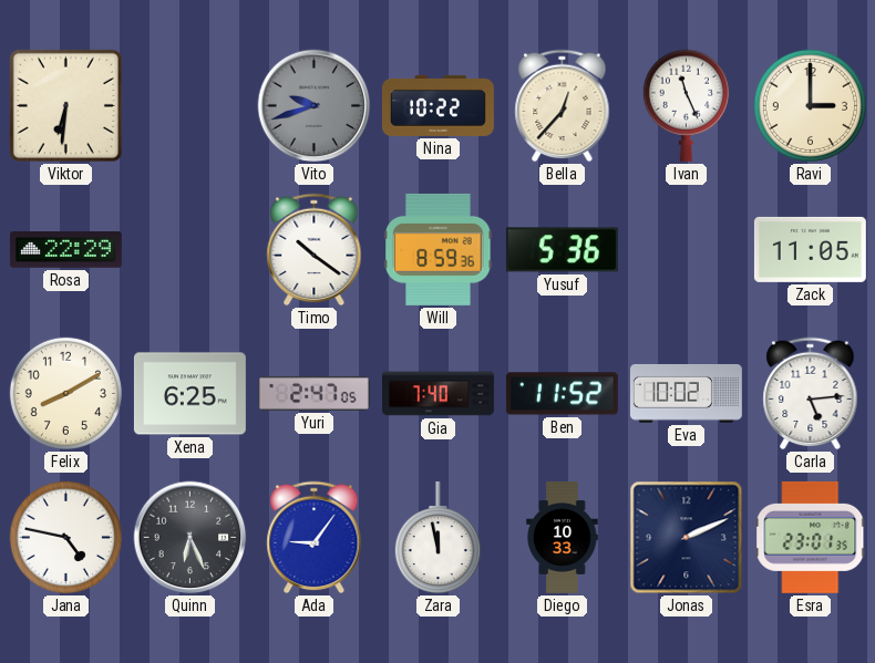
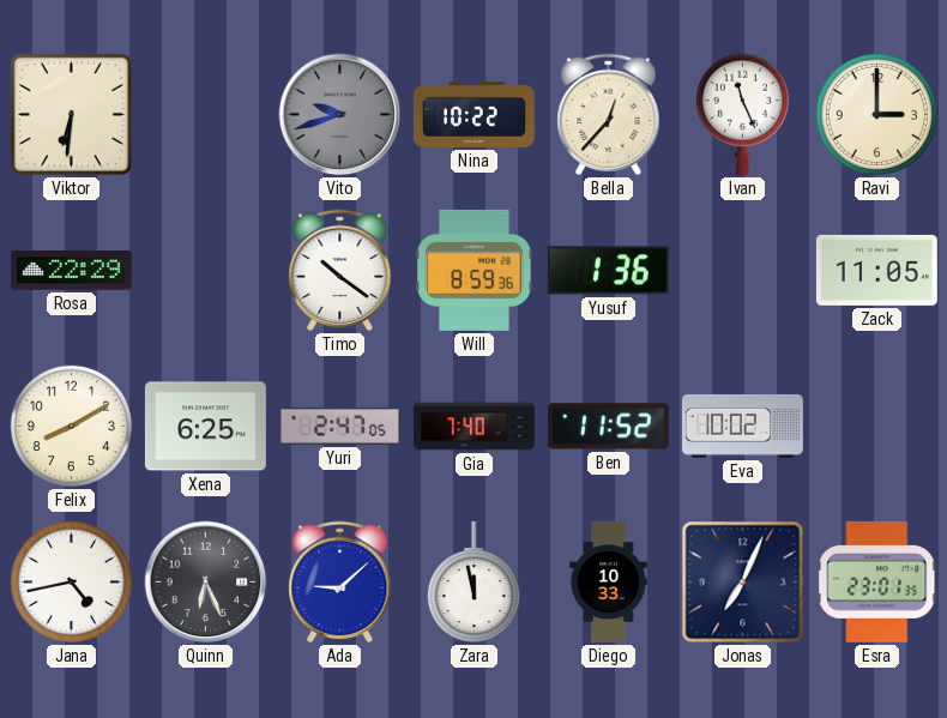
Yusuf: 5:36 -> 1:36
Carla: 5:14 -> none
Jana: 4:47 -> 4:43
Ada: 9:06 -> 9:08
Jonas: 2:11 -> 7:04
